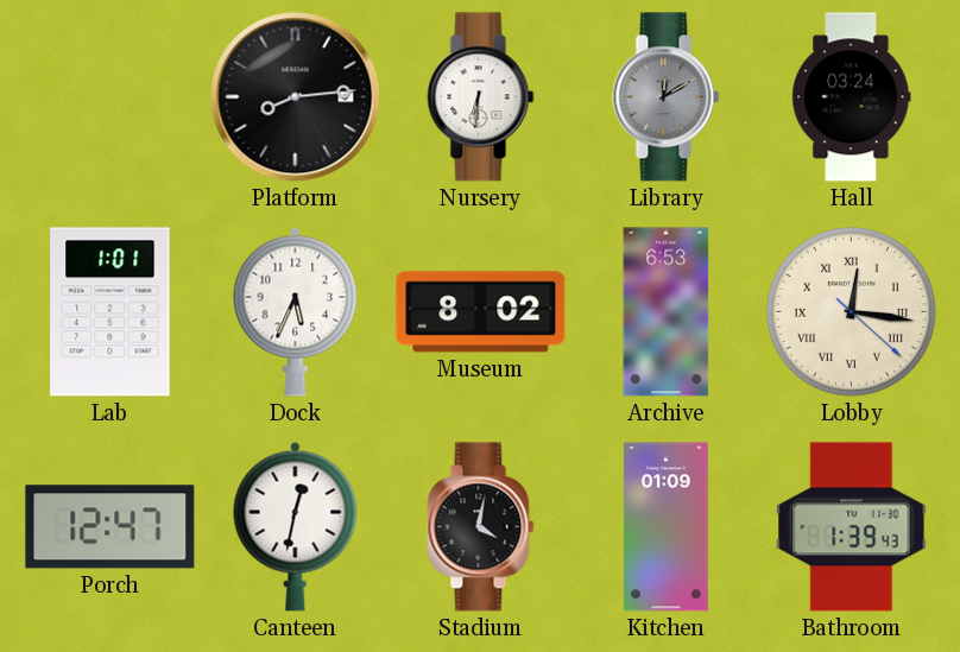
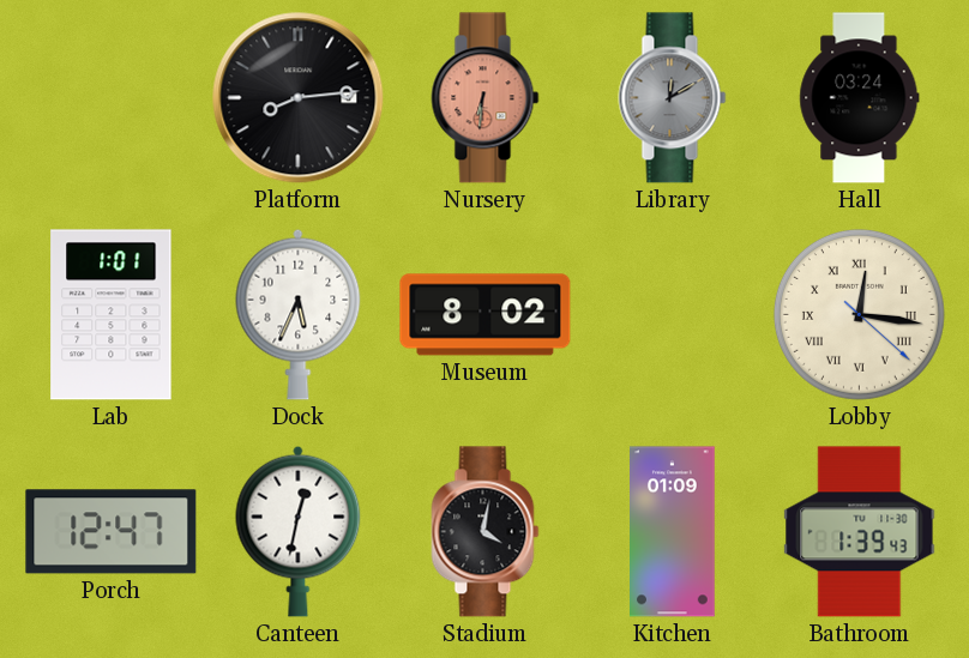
Nursery dial: white -> salmon
Archive: 6:53 -> none
